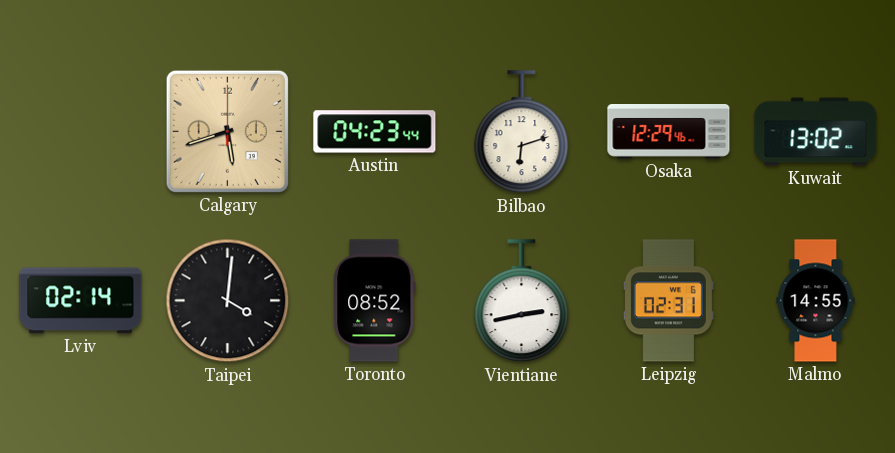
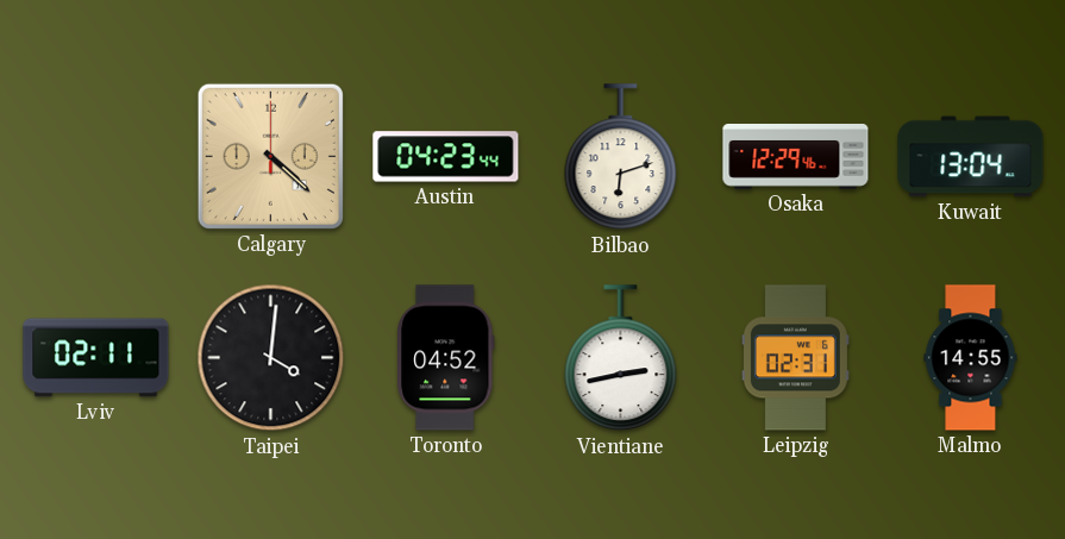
Calgary: 5:42 -> 4:22
Kuwait: 13:02 -> 13:04
Lviv: 02:14 -> 02:11
Toronto: 08:52 -> 04:52
